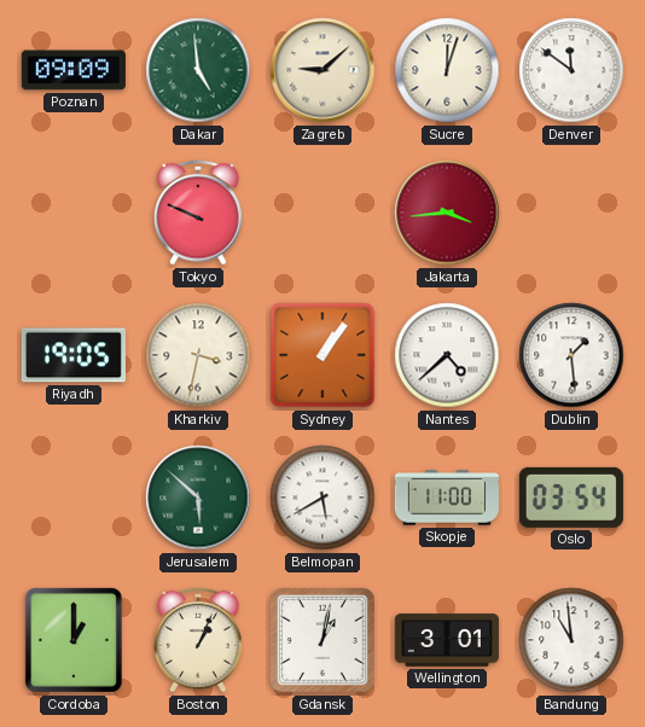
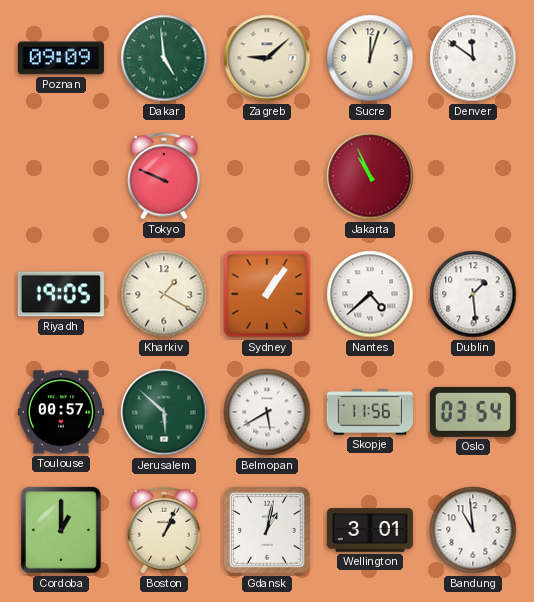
Jakarta: 3:44 -> 10:56
Kharkiv: 3:32 -> 1:20
Toulouse: none -> 00:57
Skopje: 11:00 -> 11:56
